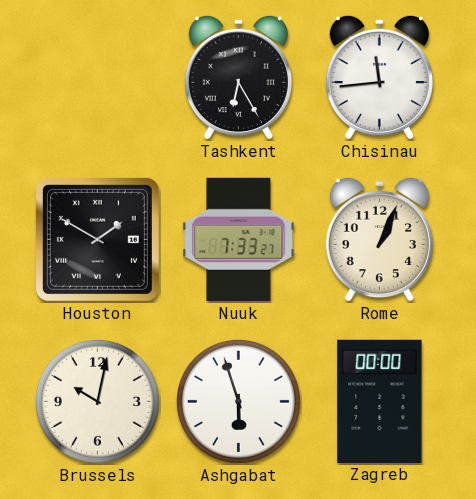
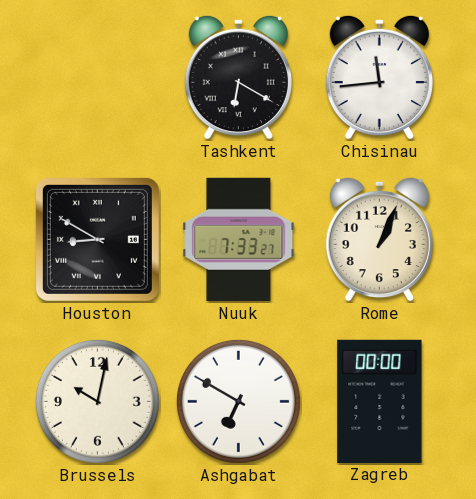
Tashkent: 6:25 -> 6:20
Houston: 1:50 -> 8:50
Ashgabat: 5:57 -> 6:50
